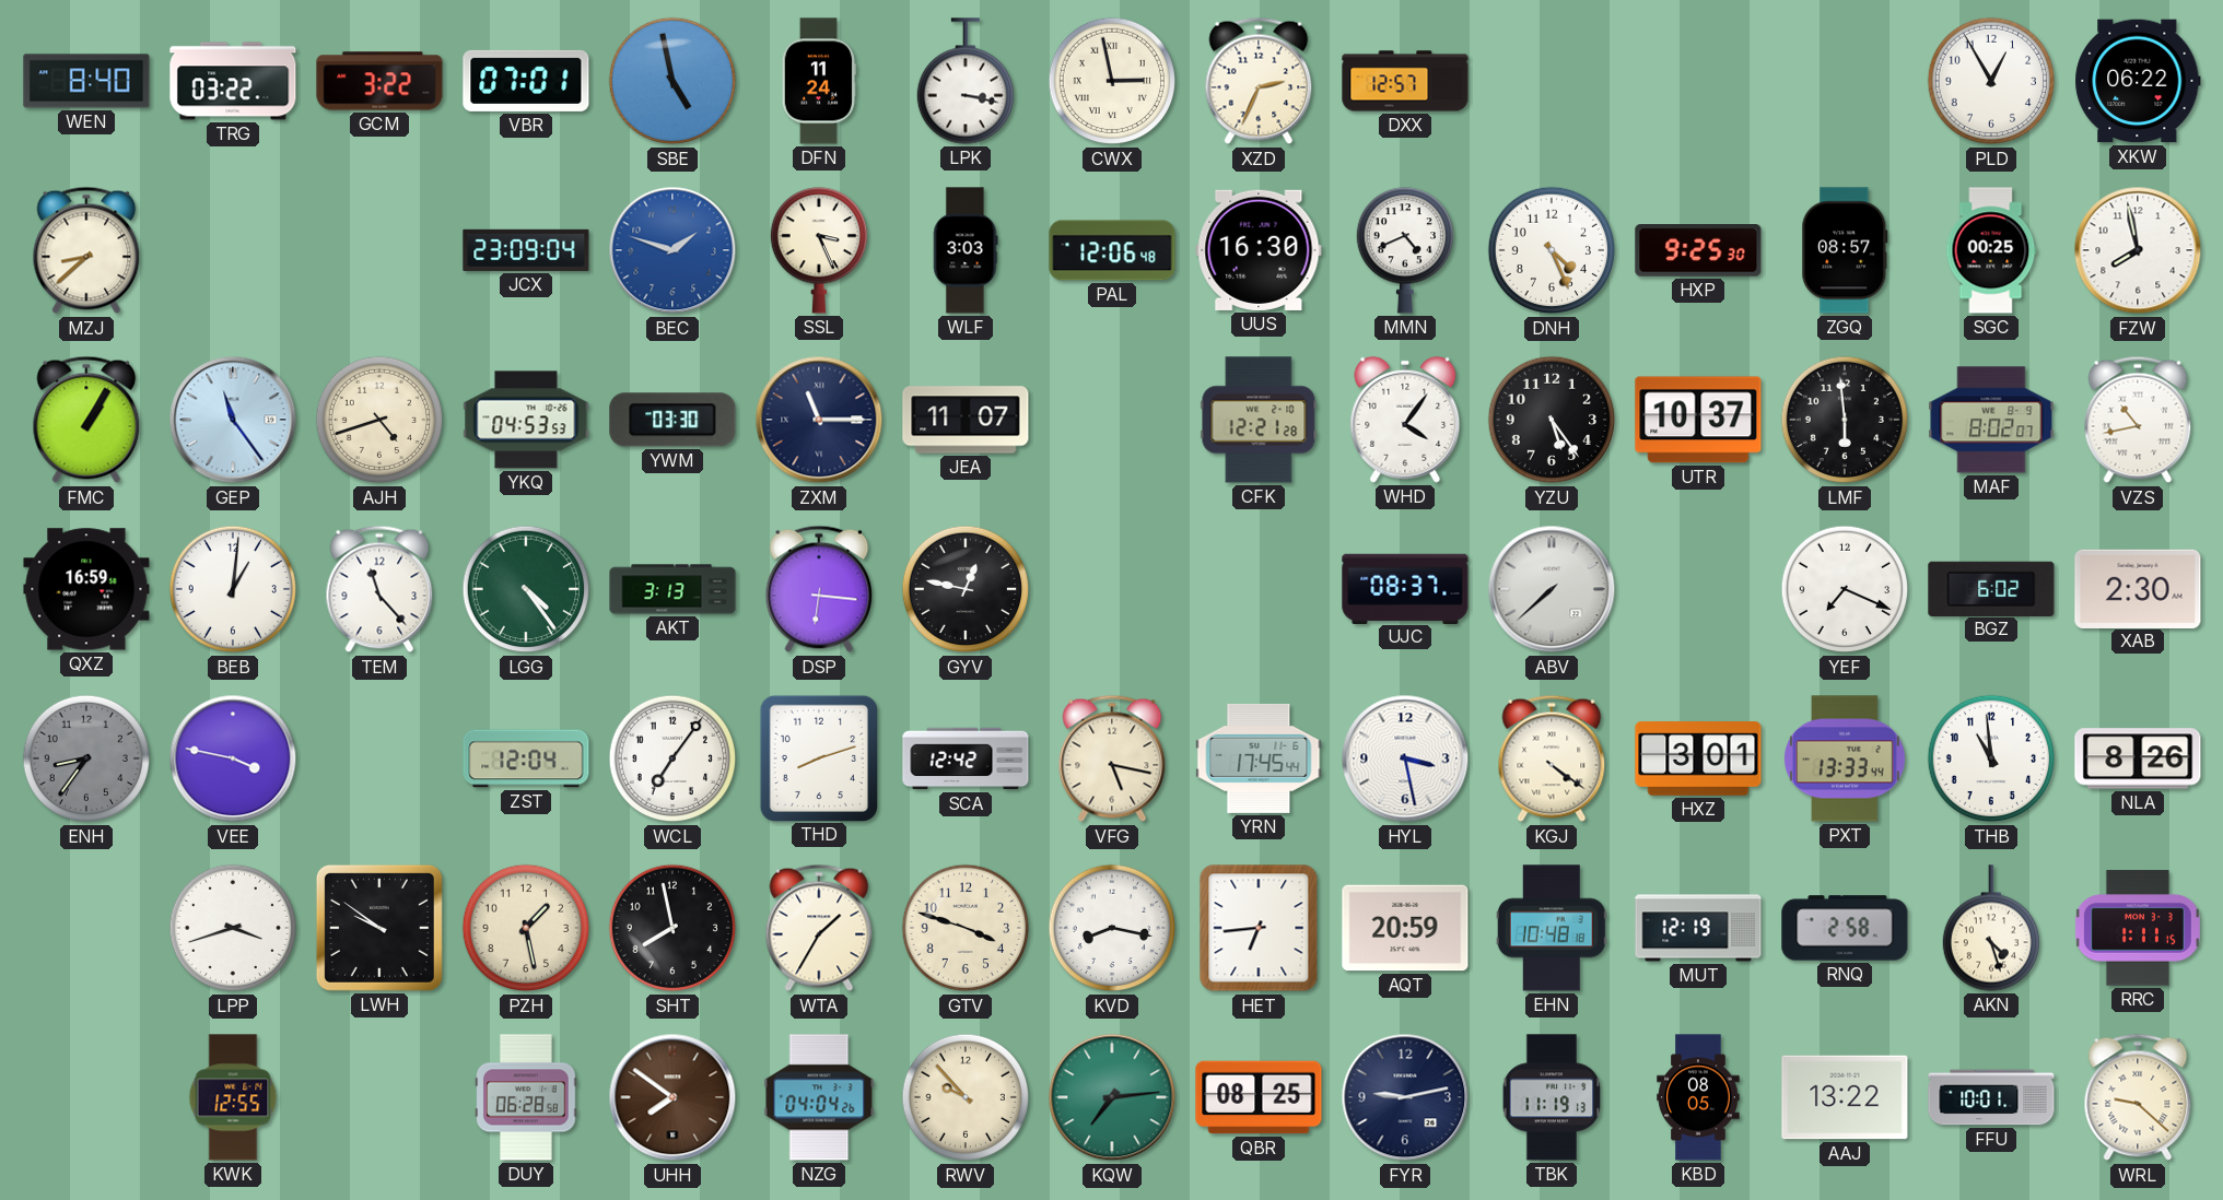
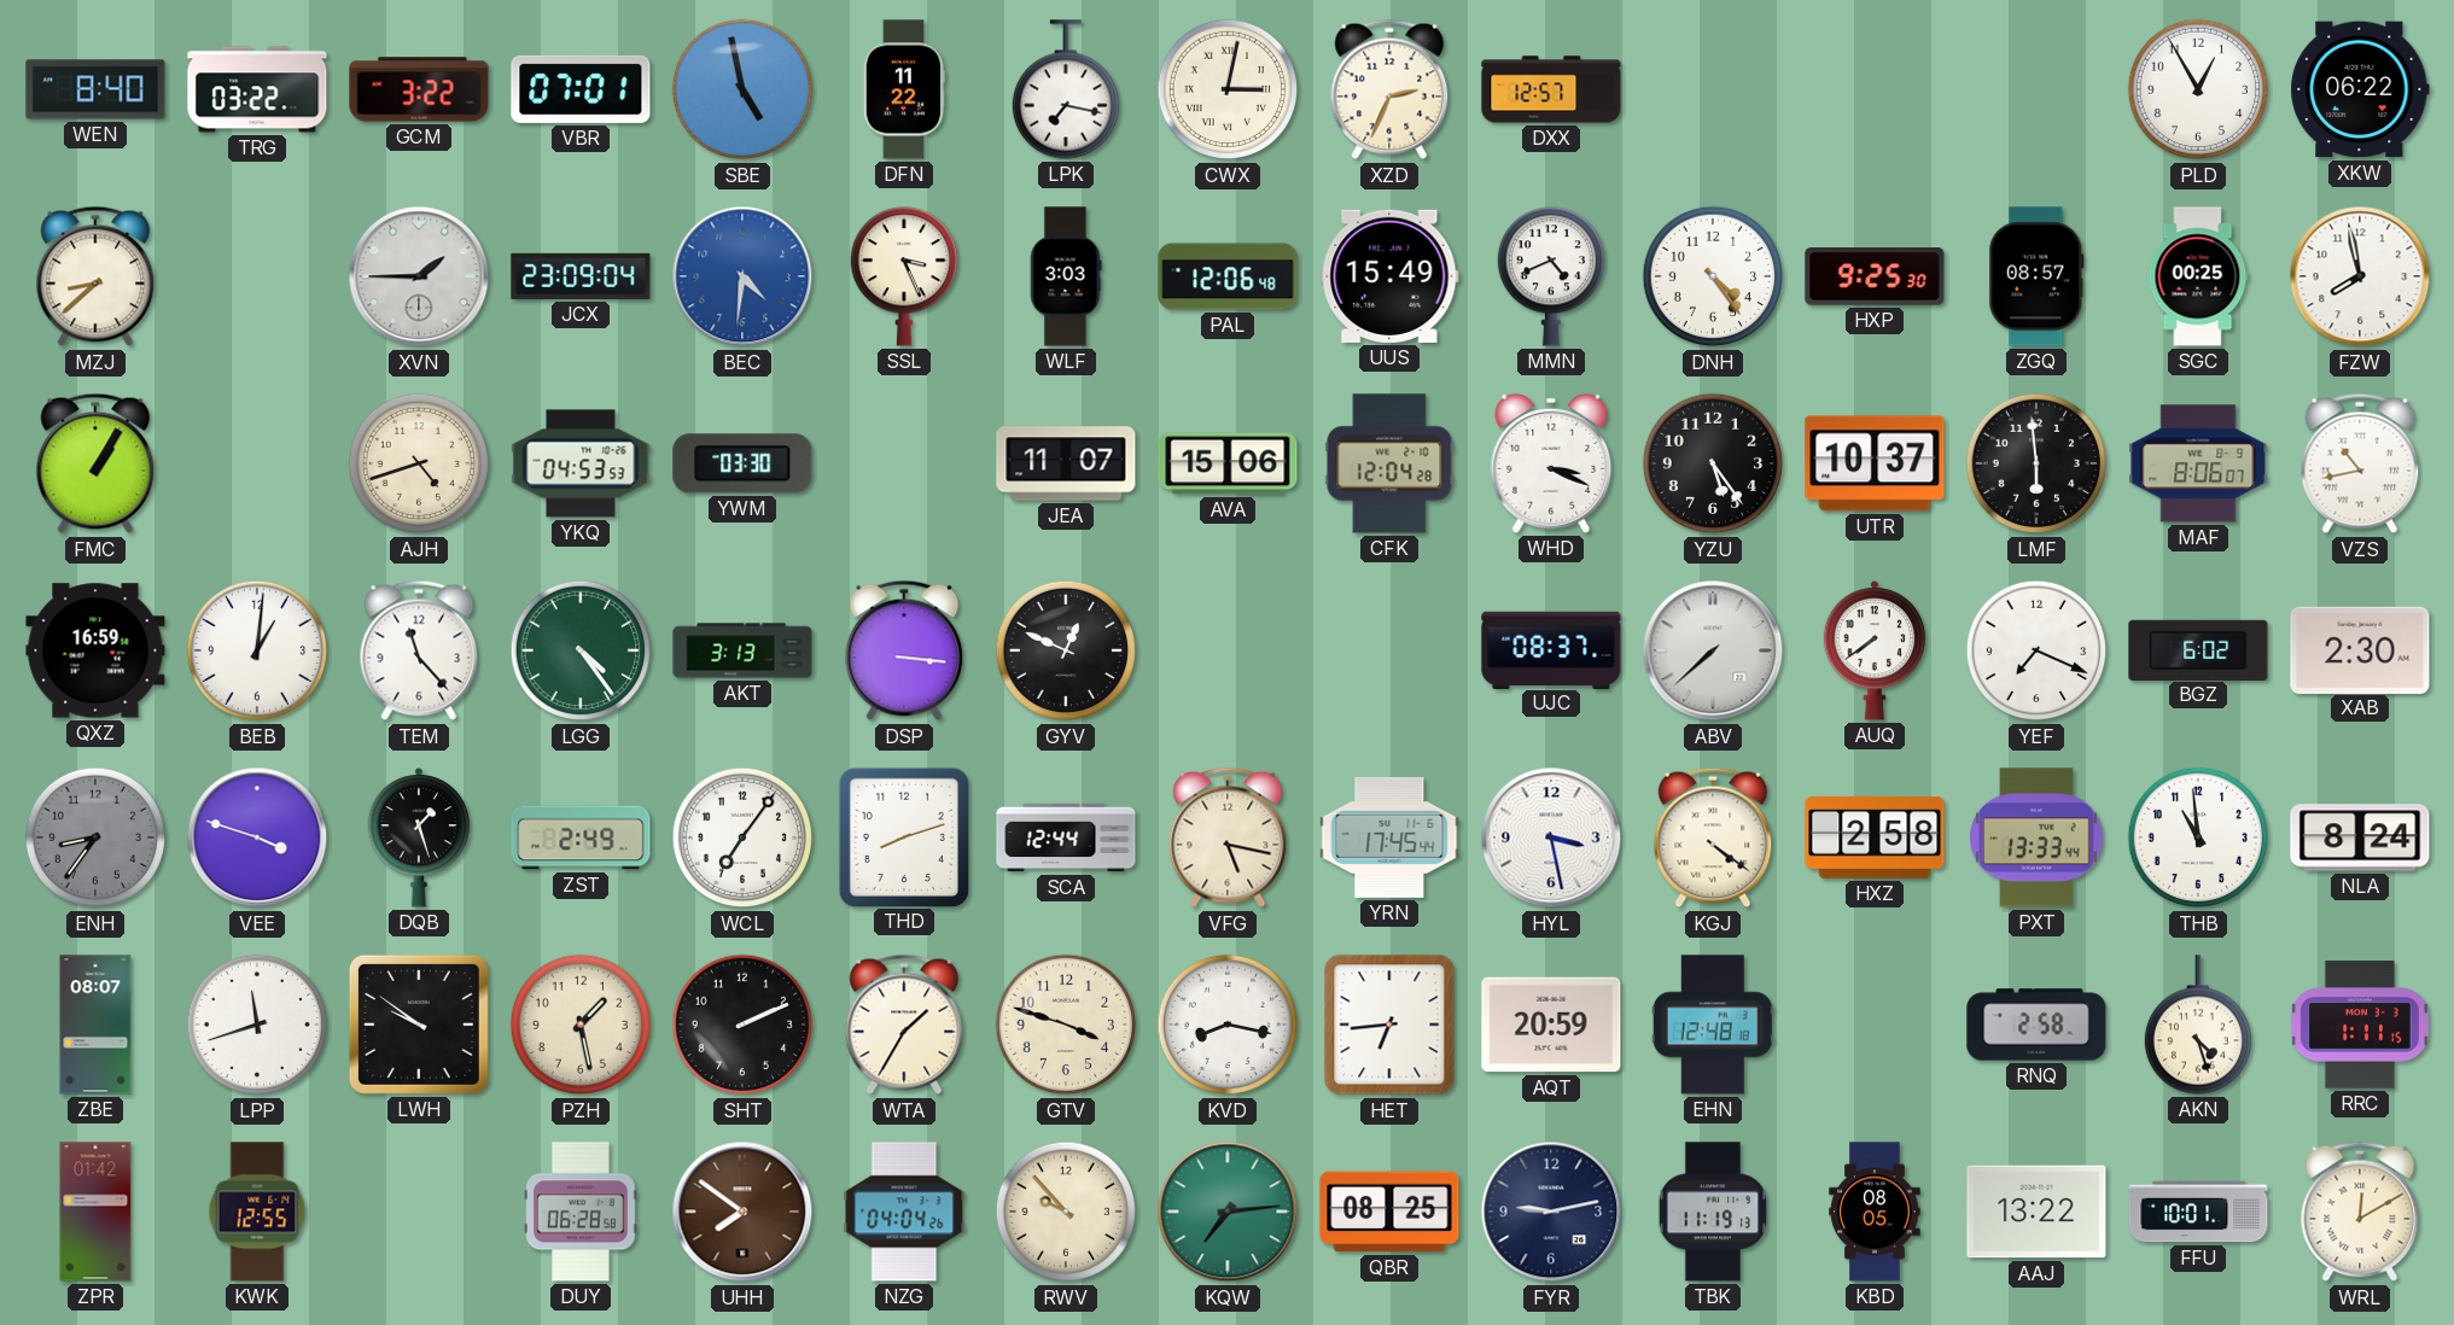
DFN: 11:24 -> 11:22
LPK: 3:17 -> 7:17
CWX: 2:58 -> 3:02
XVN: none -> 1:45
BEC: 1:48 -> 4:31
UUS: 16:30 -> 15:49
DNH: 4:26 -> 4:24
GEP: 11:24 -> none
ZXM: 11:15 -> none
AVA: none -> 15:06
CFK: 12:21 -> 12:04
WHD: 4:06 -> 3:19
MAF: 8:02 -> 8:06
DSP: 6:16 -> 3:16
GYV: 12:47 -> 12:49
AUQ: none -> 7:39
VEE: 3:47 -> 3:48
DQB: none -> 1:27
ZST: 12:04 -> 2:49
SCA: 12:42 -> 12:44
HXZ: 3:01 -> 2:58
NLA: 8:26 -> 8:24
ZBE: none -> 08:07
LPP: 3:42 -> 11:42
SHT: 7:58 -> 2:11
EHN: 10:48 -> 12:48
MUT: 12:19 -> none
ZPR: none -> 01:42
WRL: 9:22 -> 12:10
